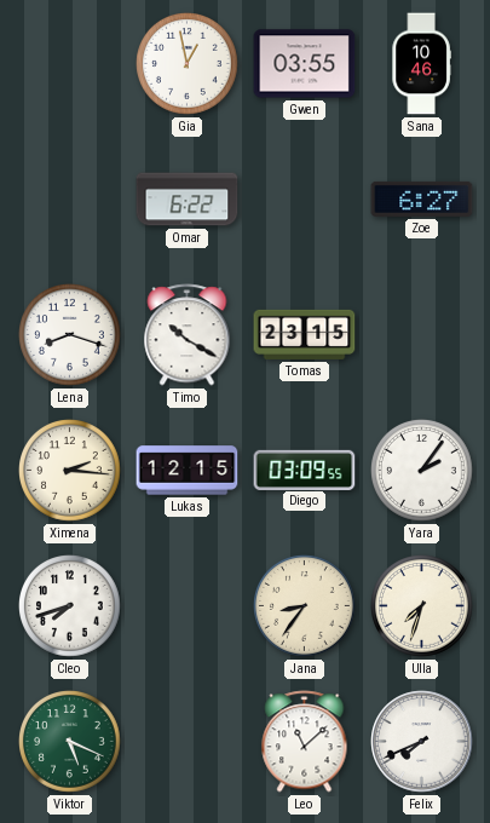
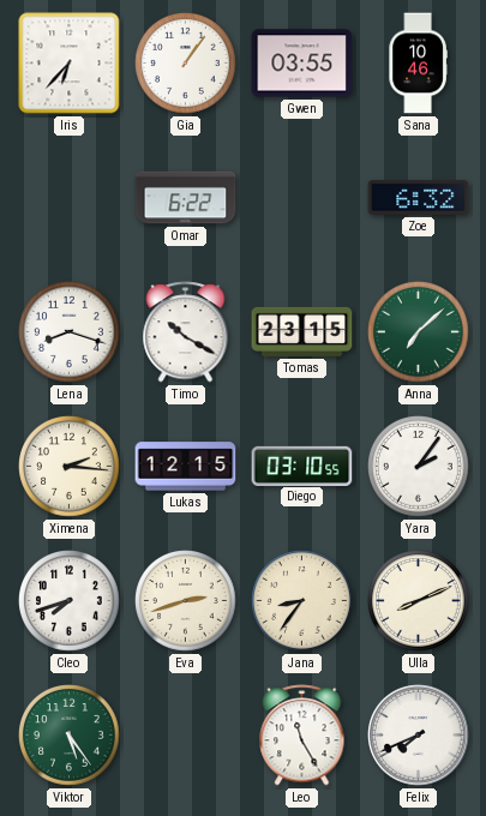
Iris: none -> 6:37
Gia: 12:58 -> 1:06
Zoe: 6:27 -> 6:32
Anna: none -> 7:08
Diego: 03:09 -> 03:10
Eva: none -> 2:42
Ulla: 7:33 -> 8:11
Viktor: 5:19 -> 5:24
Leo: 11:08 -> 11:25
